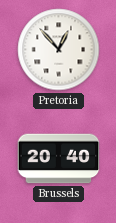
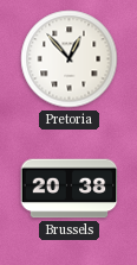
Brussels: 20:40 -> 20:38
